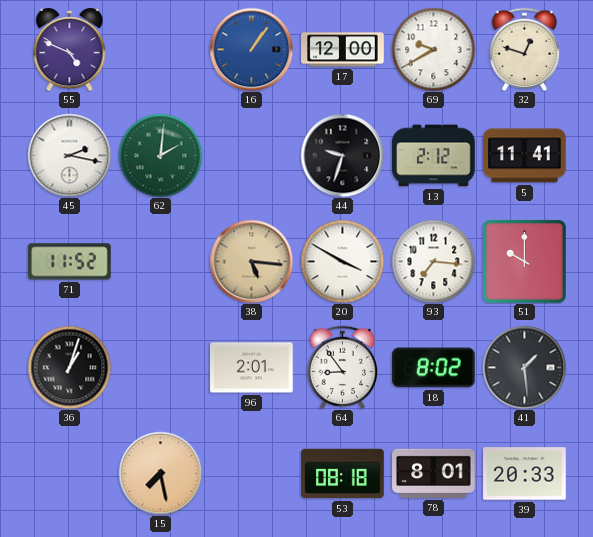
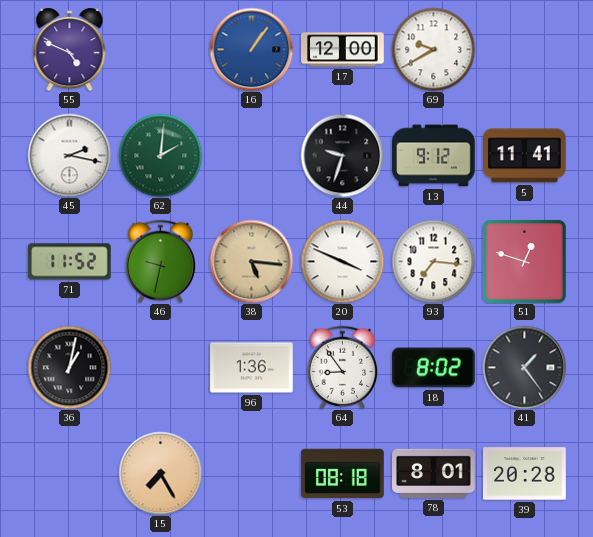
32: 12:48 -> none
13: 2:12 -> 9:12
46: none -> 9:32
20: 3:50 -> 3:49
51: 10:00 -> 12:48
36: 1:03 -> 1:02
96: 2:01 -> 1:36
41: 1:29 -> 1:24
15: 7:28 -> 7:25
39: 20:33 -> 20:28
